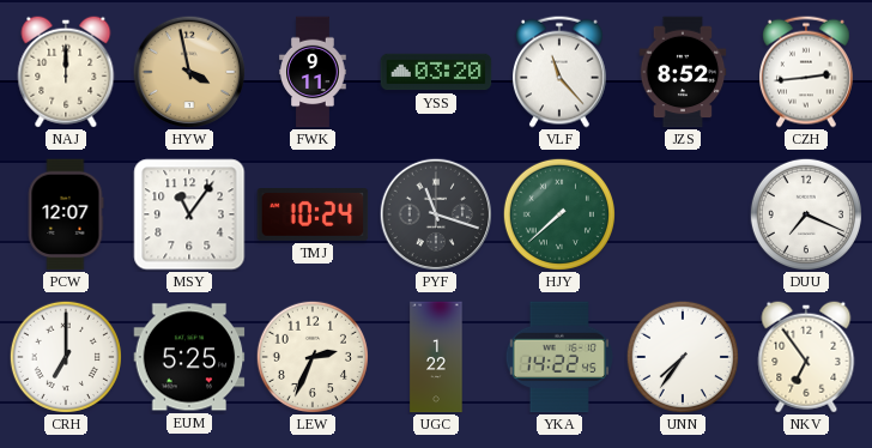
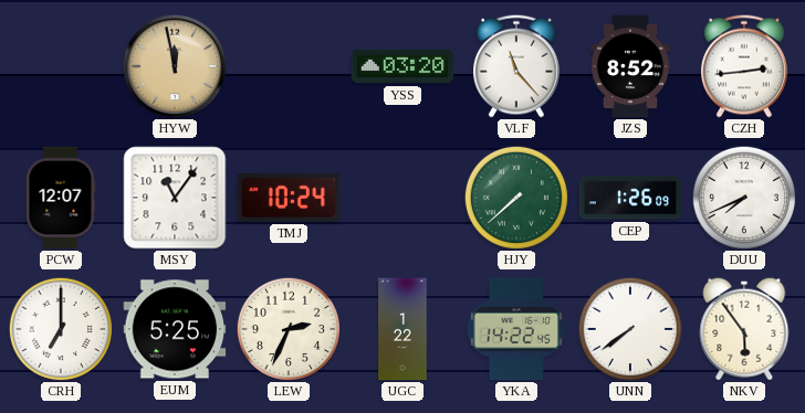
NAJ: 12:00 -> none
HYW: 3:58 -> 11:58
FWK: 9:11 -> none
PYF: 11:18 -> none
CEP: none -> 1:26
DUU: 7:19 -> 7:41
UNN: 7:36 -> 7:39
NKV: 6:54 -> 5:54
